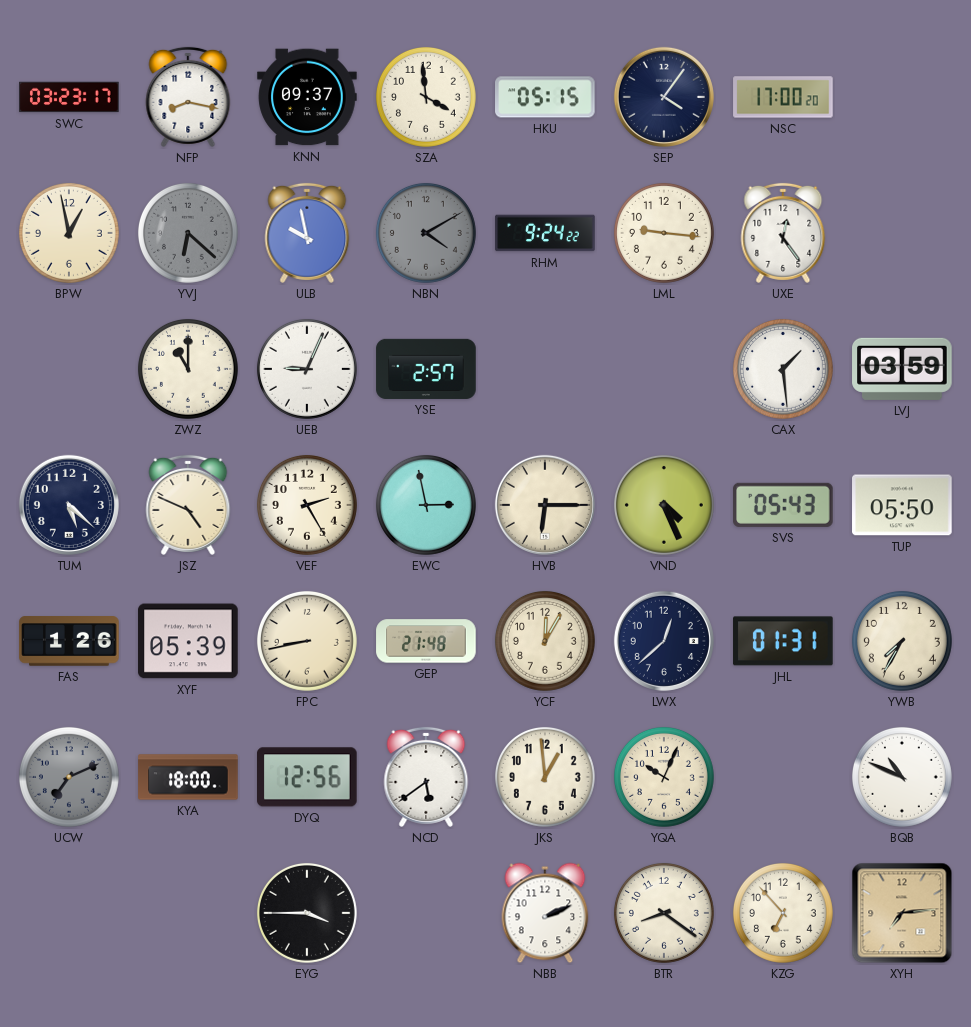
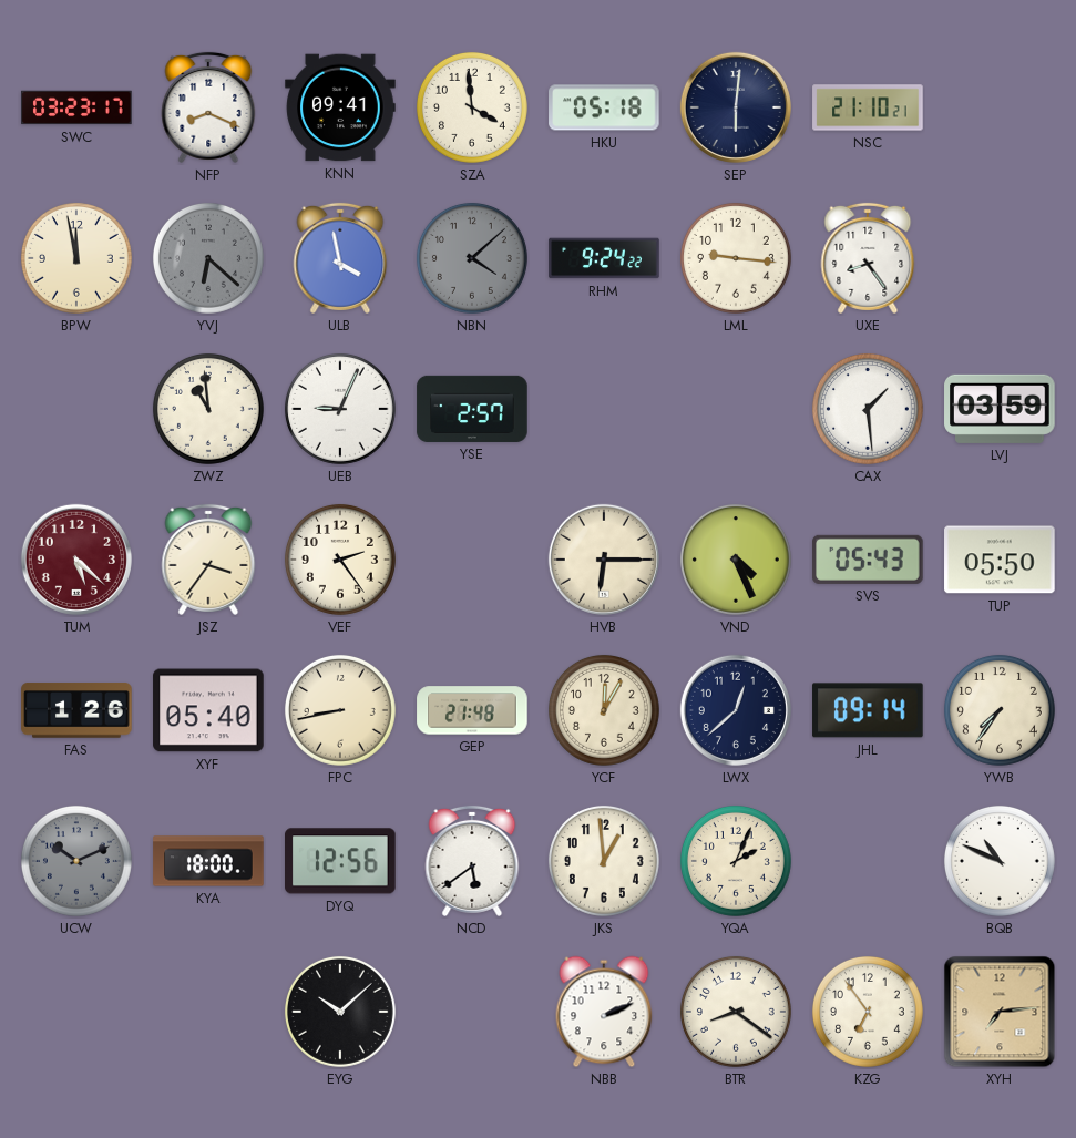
NFP: 8:17 -> 8:19
KNN: 09:37 -> 09:41
HKU: 05:15 -> 05:18
SEP: 4:06 -> 6:01
NSC: 17:00 -> 21:10
BPW: 12:58 -> 11:58
ULB: 9:58 -> 3:58
NBN: 4:10 -> 4:08
UXE: 12:24 -> 8:24
ZWZ: 11:00 -> 10:59
TUM dial: navy -> burgundy
JSZ: 4:49 -> 3:36
VEF: 2:25 -> 2:24
EWC: 2:58 -> none
XYF: 05:39 -> 05:40
JHL: 01:31 -> 09:14
YWB: 7:35 -> 7:36
UCW: 7:11 -> 10:11
YQA: 10:04 -> 2:04
EYG: 3:45 -> 10:08
KZG: 6:53 -> 6:54
